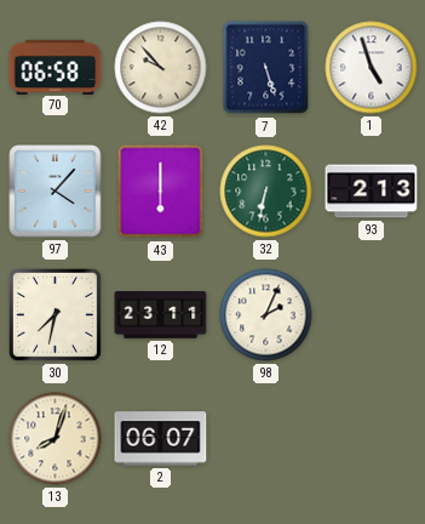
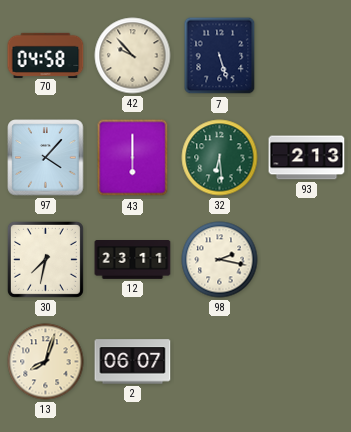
70: 06:58 -> 04:58
1: 4:57 -> none
32: 6:32 -> 6:29
98: 2:04 -> 2:17
